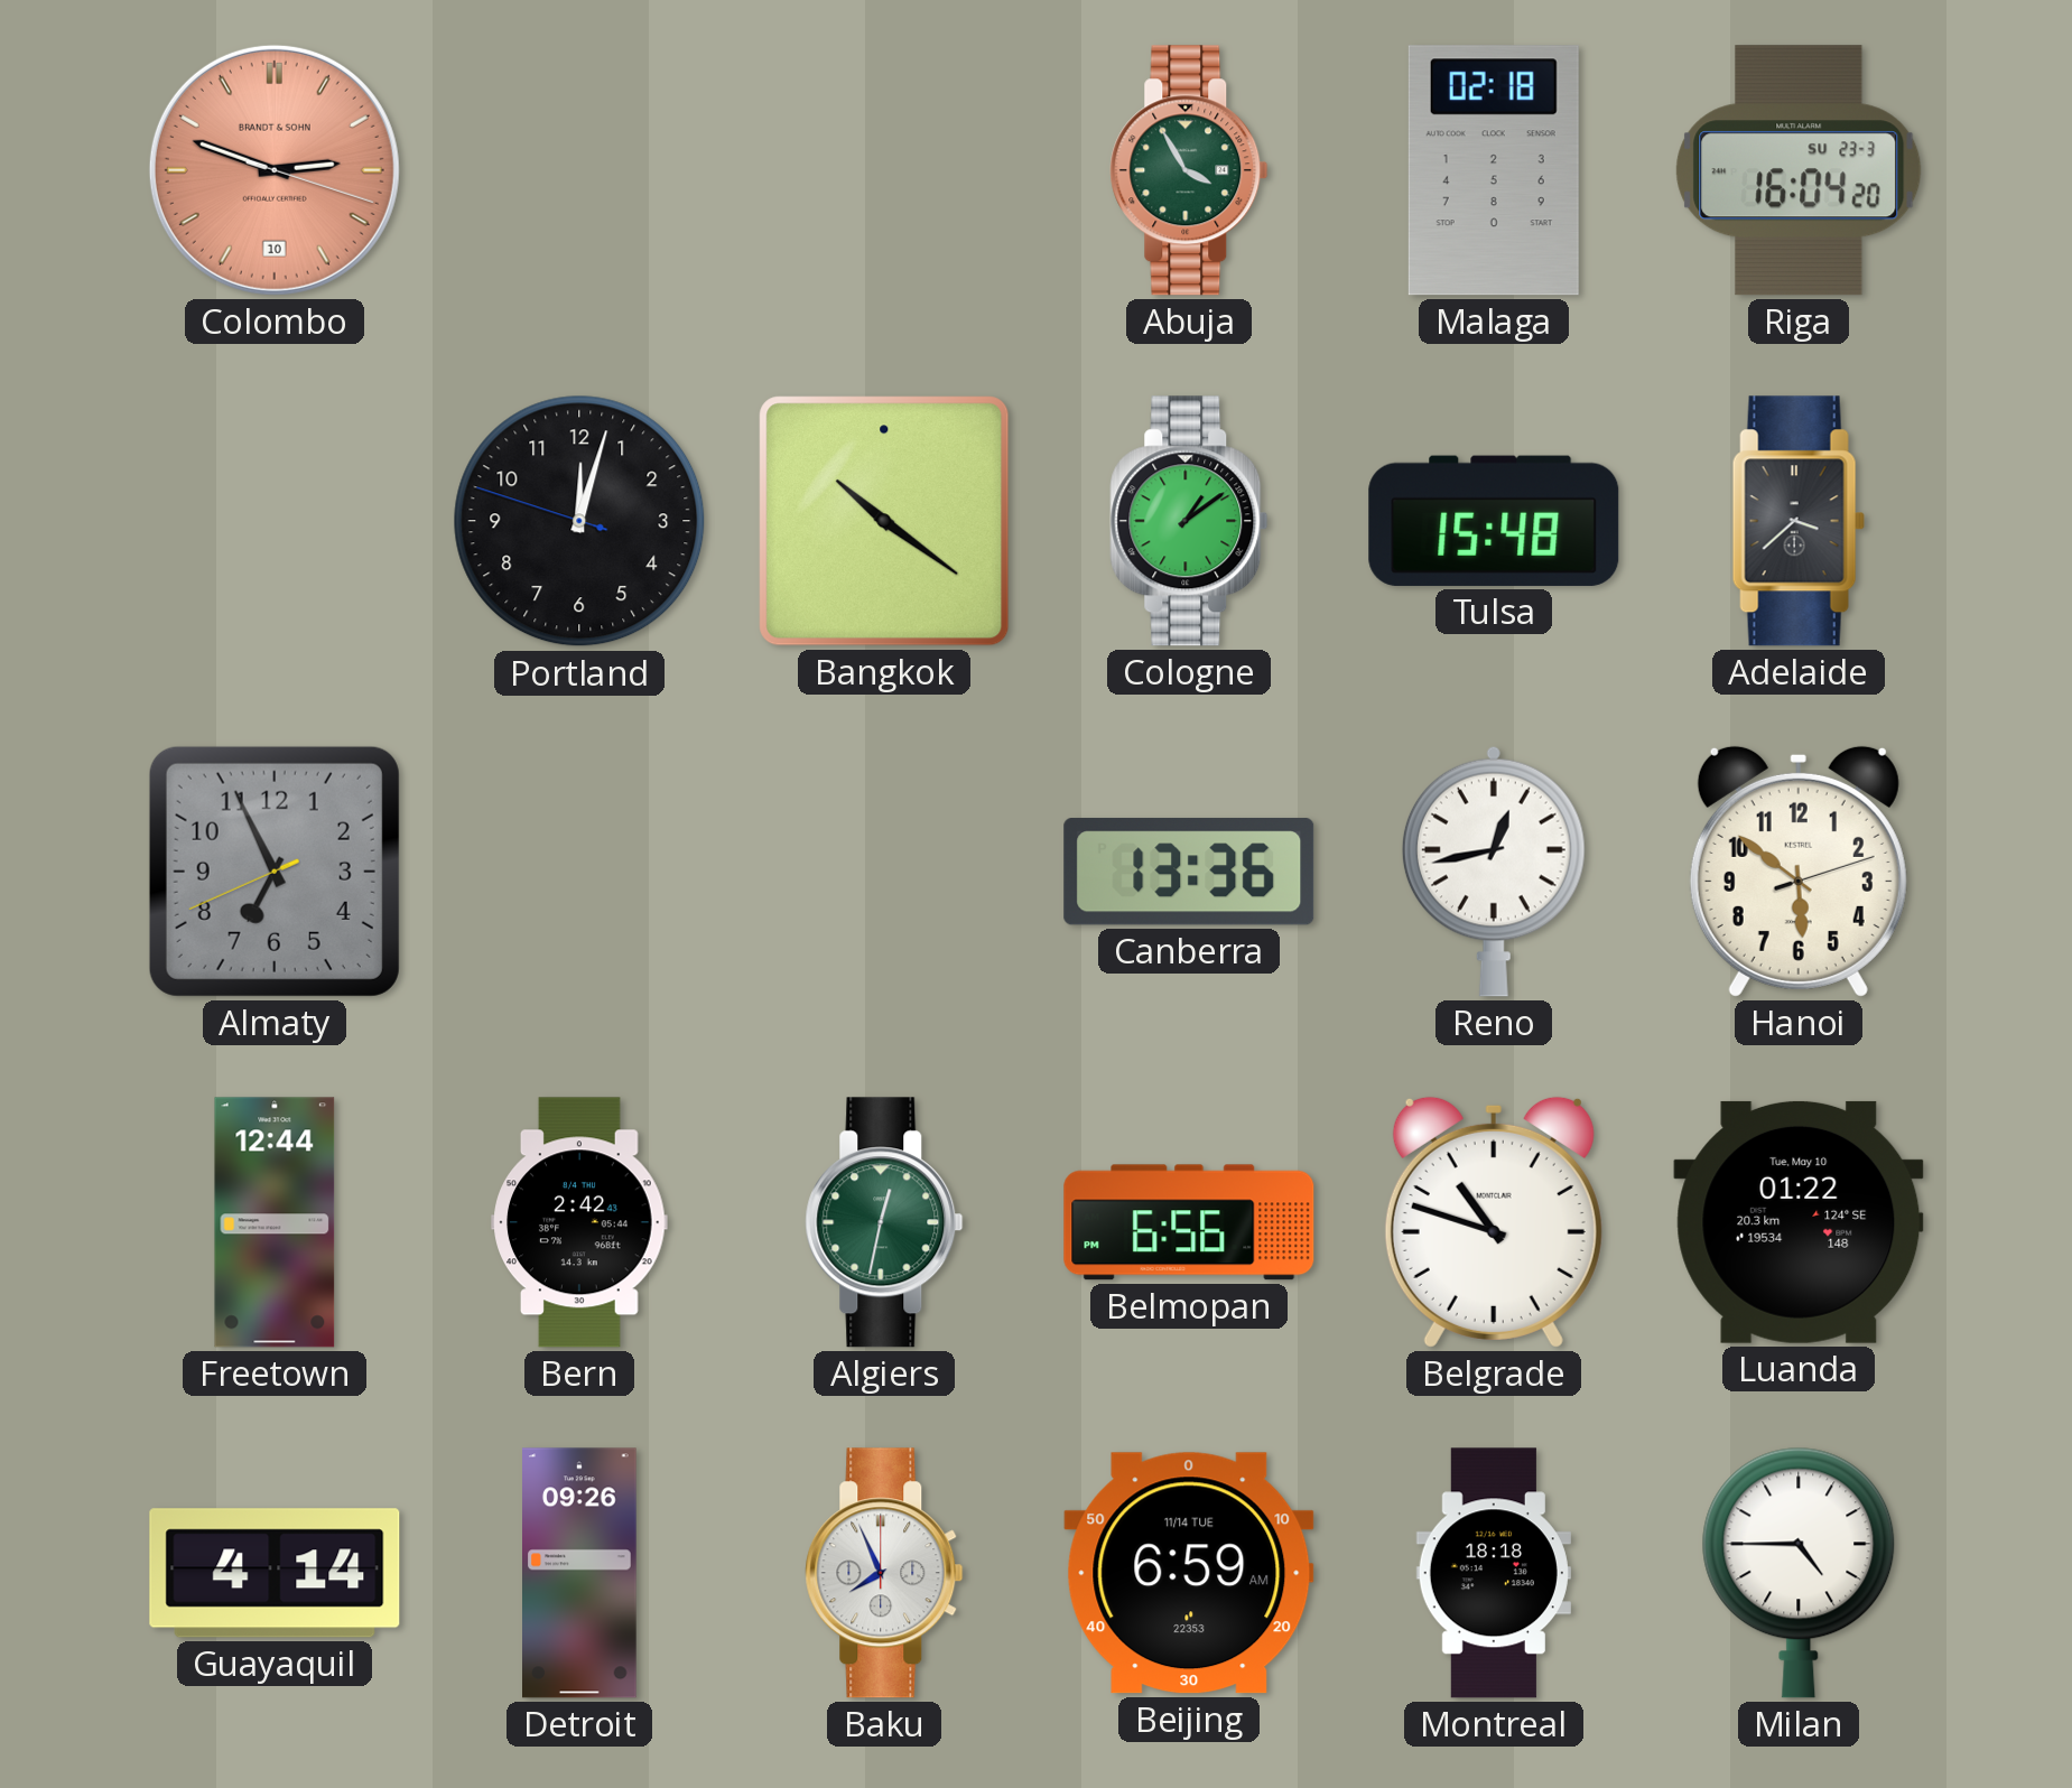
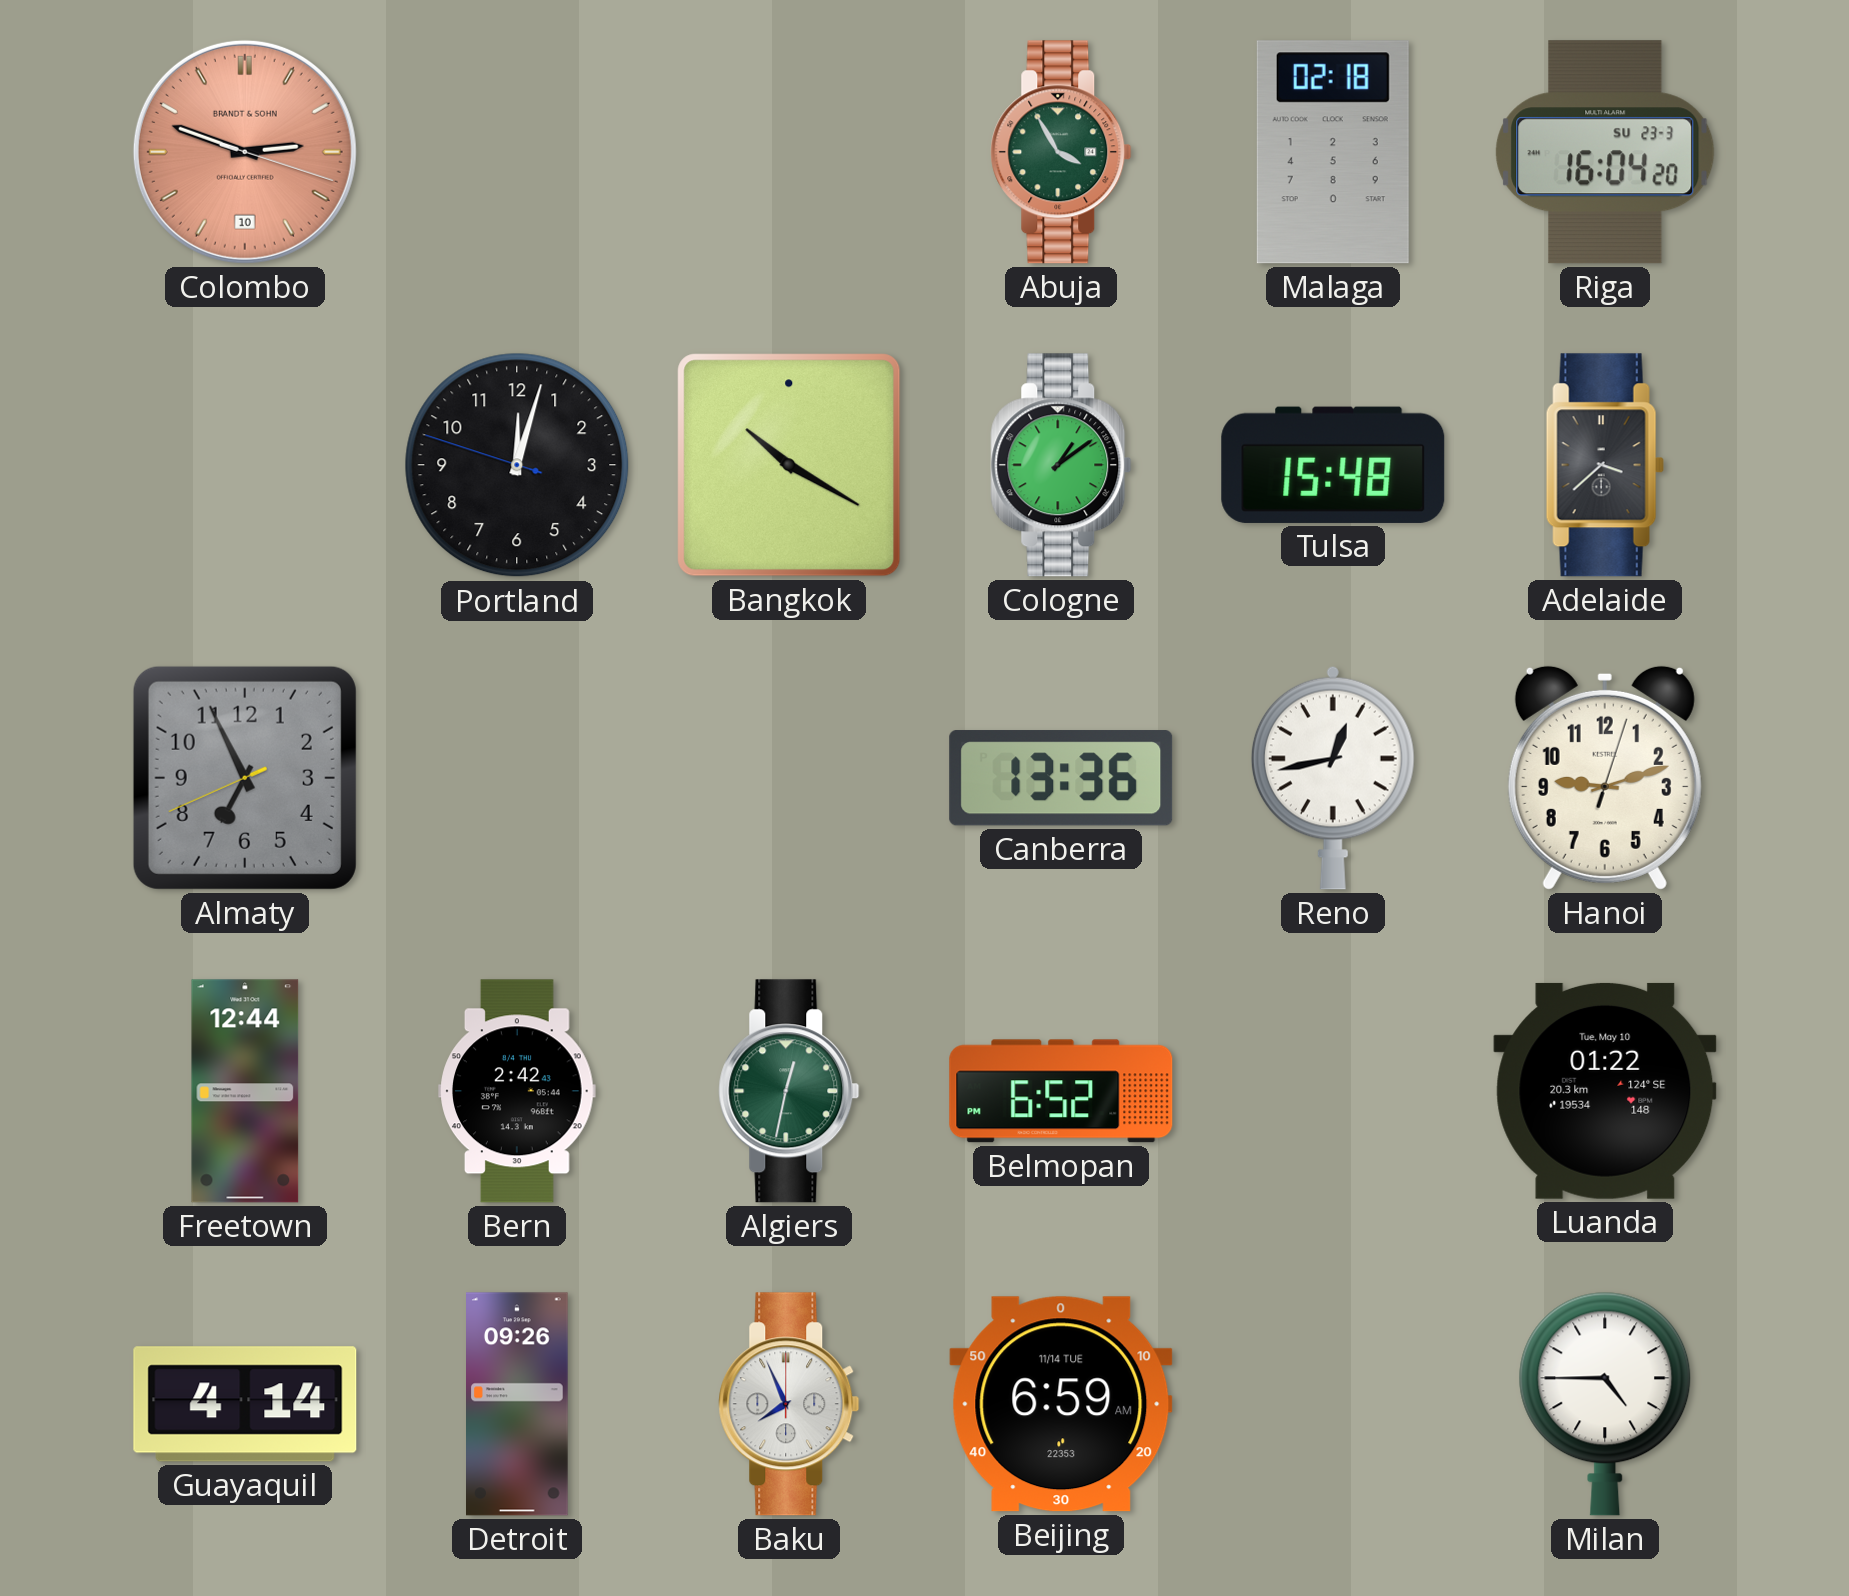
Bangkok: 10:21 -> 10:20
Hanoi: 5:51 -> 9:12
Belmopan: 6:56 -> 6:52
Belgrade: 10:48 -> none
Montreal: 18:18 -> none
